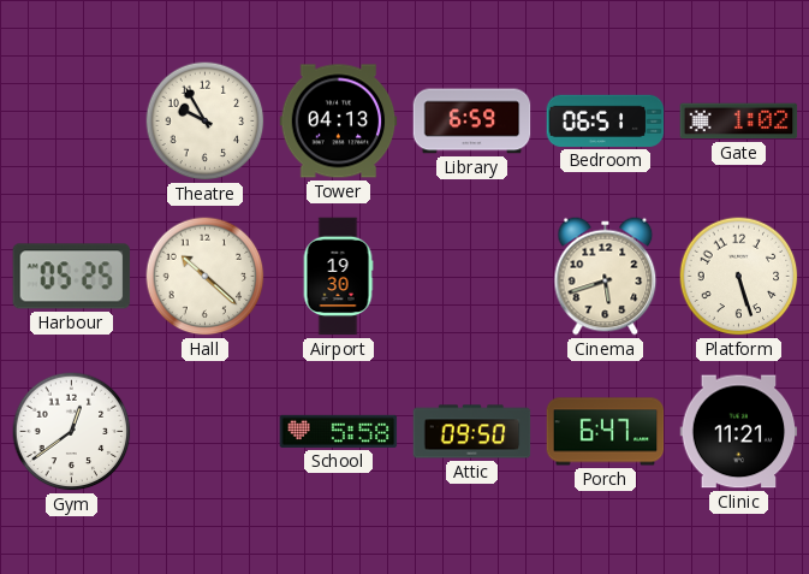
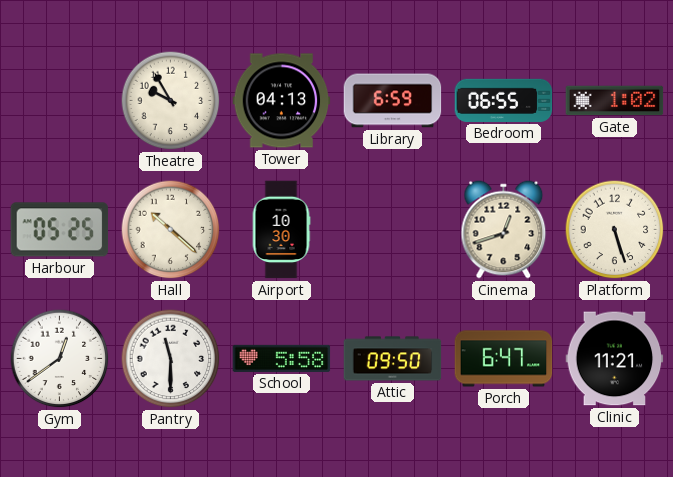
Bedroom: 06:51 -> 06:55
Airport: 19:30 -> 10:30
Cinema: 5:42 -> 12:42
Pantry: none -> 11:30
